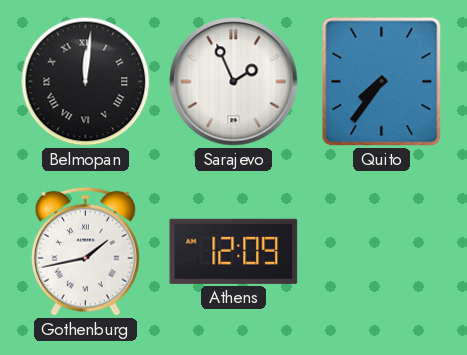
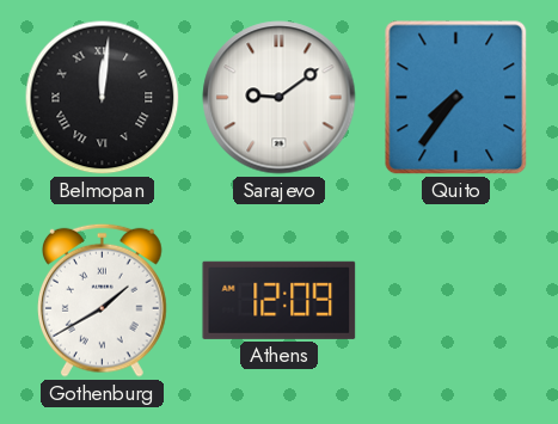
Sarajevo: 1:56 -> 9:09
Gothenburg: 1:43 -> 1:40
